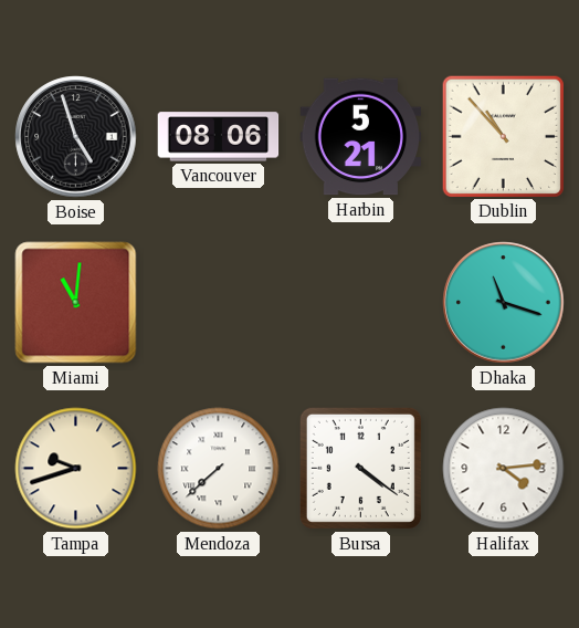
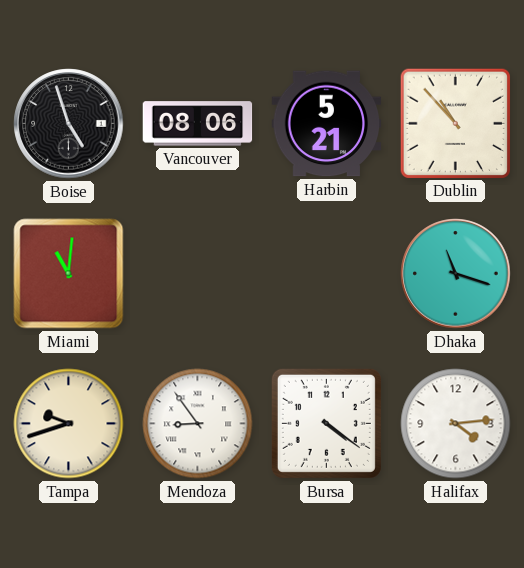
Mendoza: 7:38 -> 8:54
